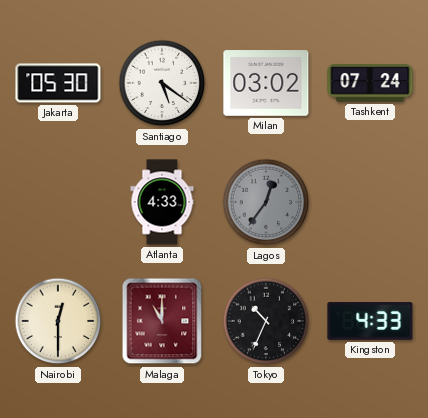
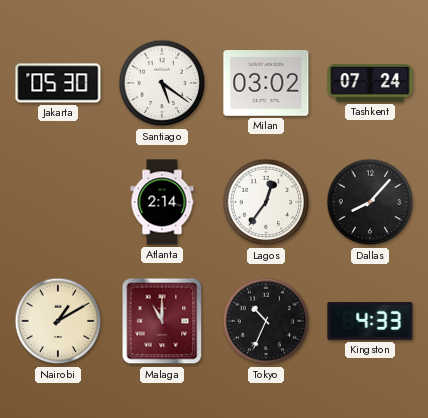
Atlanta: 4:33 -> 2:14
Lagos dial: grey -> white
Dallas: none -> 8:07
Nairobi: 12:30 -> 1:10
